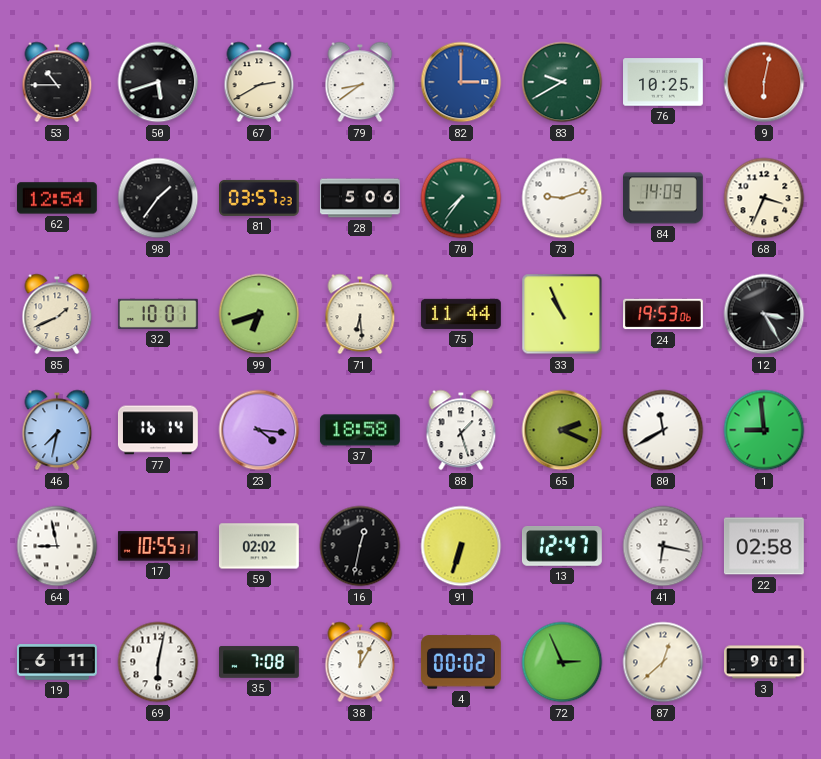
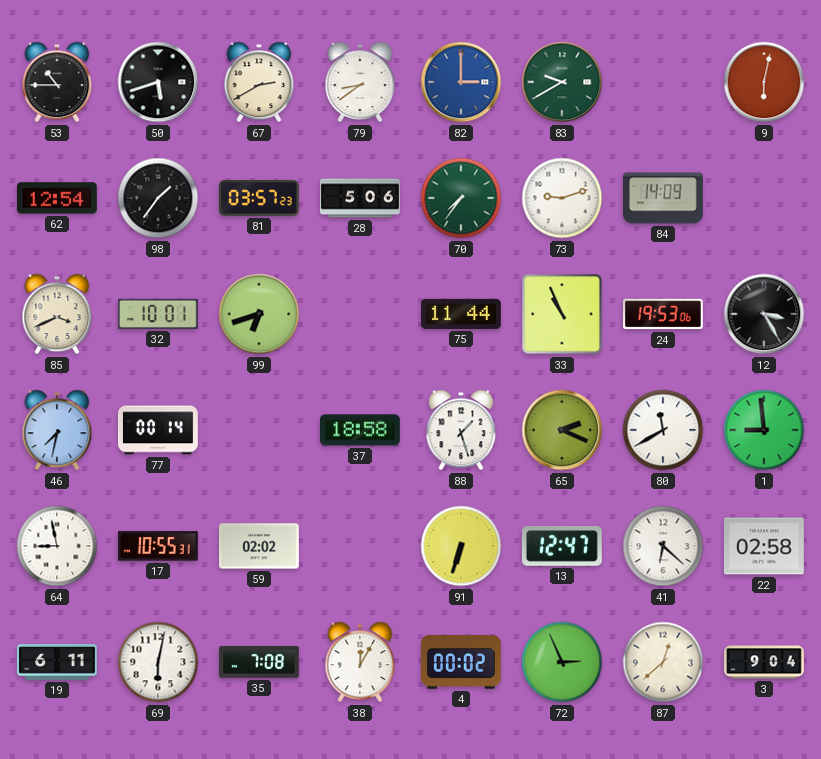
76: 10:25 -> none
68: 3:34 -> none
85: 1:41 -> 3:41
71: 6:29 -> none
77: 16:14 -> 00:14
23: 4:16 -> none
16: 12:32 -> none
41: 6:17 -> 6:22
3: 9:01 -> 9:04
